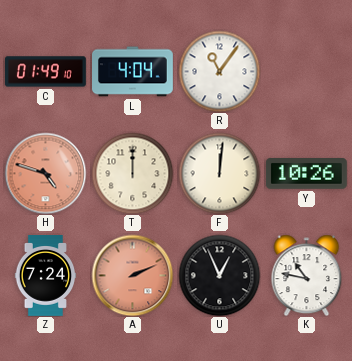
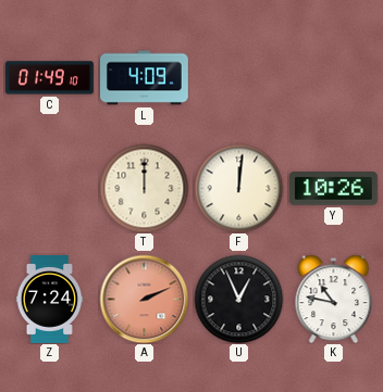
L: 4:04 -> 4:09
R: 11:06 -> none
H: 4:48 -> none
